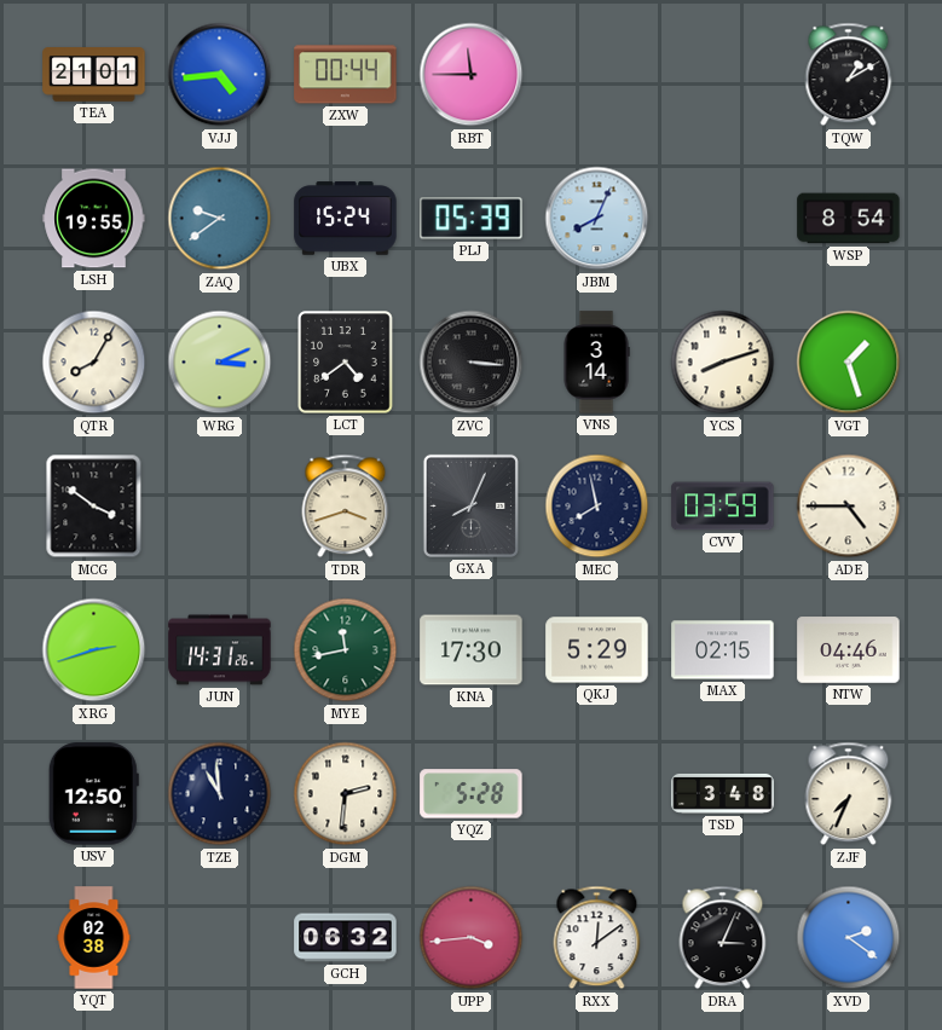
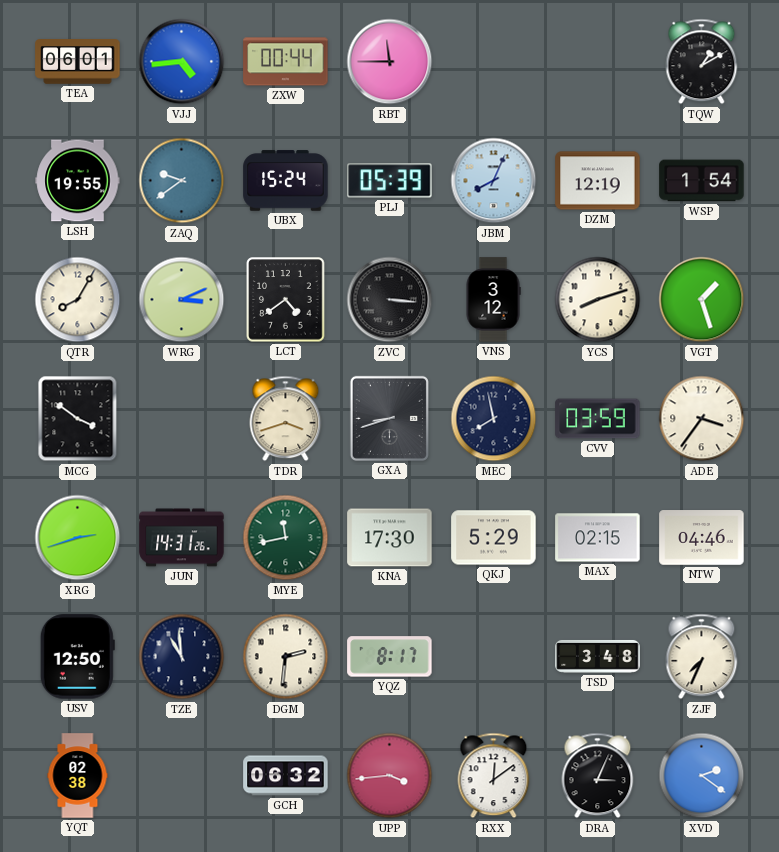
TEA: 21:01 -> 06:01
DZM: none -> 12:19
WSP: 8:54 -> 1:54
VNS: 3:14 -> 3:12
GXA: 8:04 -> 8:42
ADE: 4:45 -> 3:36
YQZ: 5:28 -> 8:17
